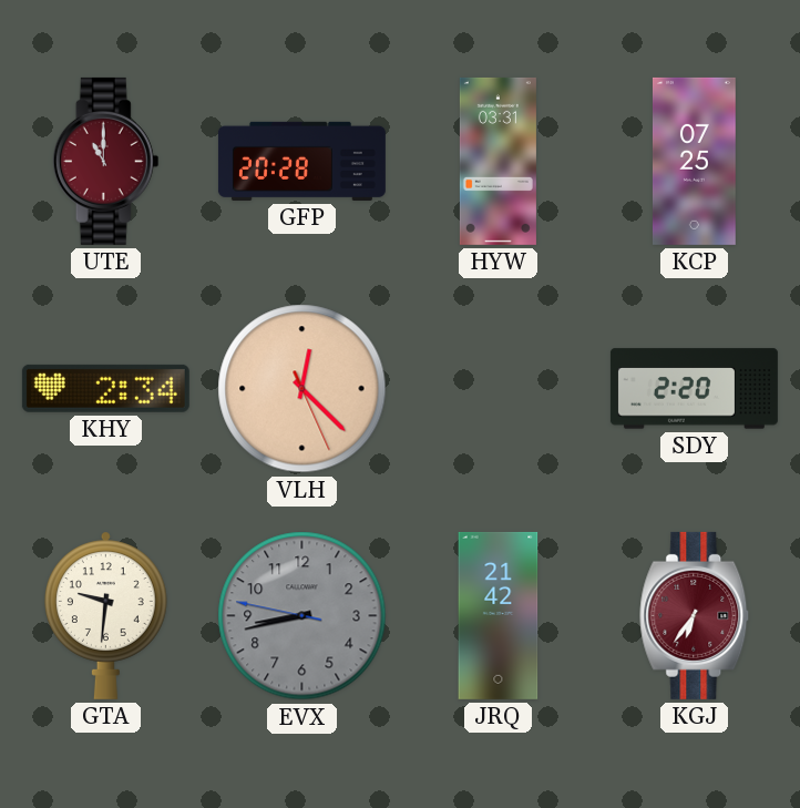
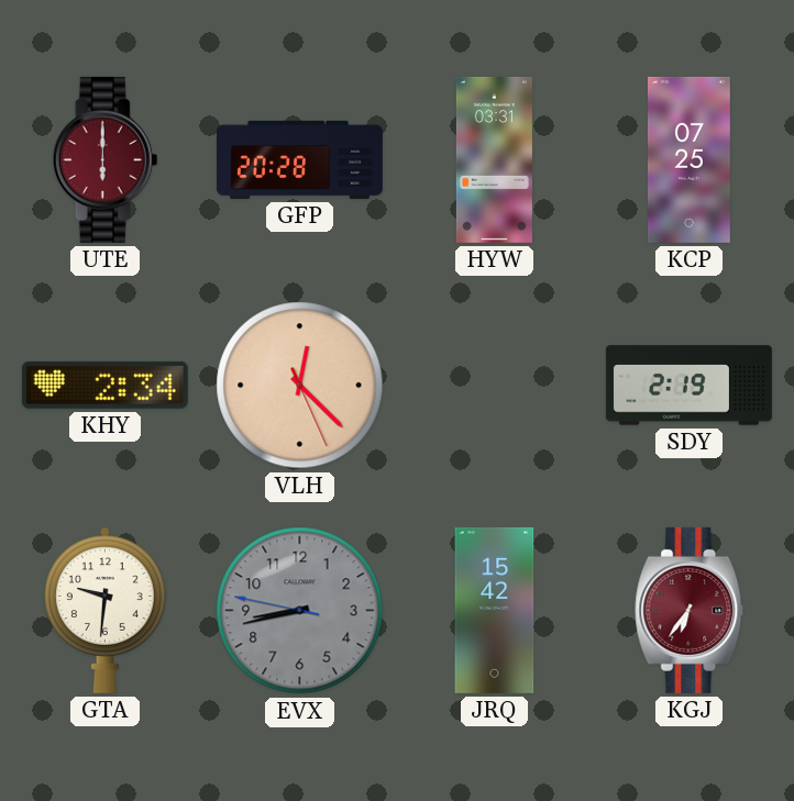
UTE: 11:00 -> 6:00
SDY: 2:20 -> 2:19
JRQ: 21:42 -> 15:42
